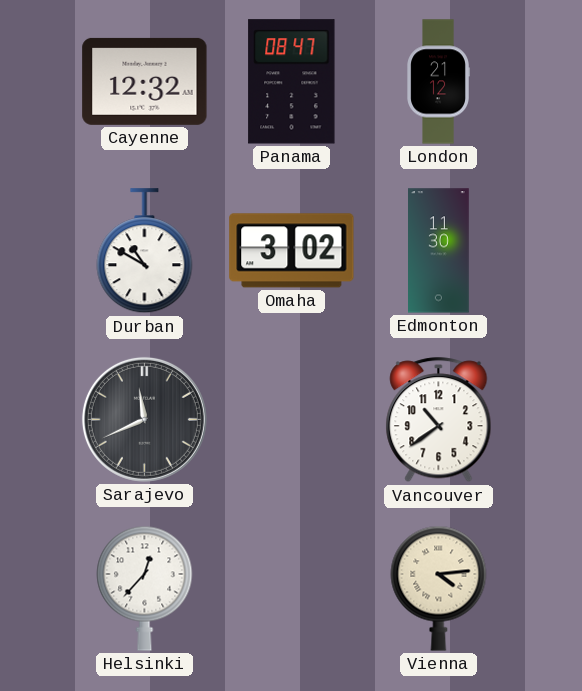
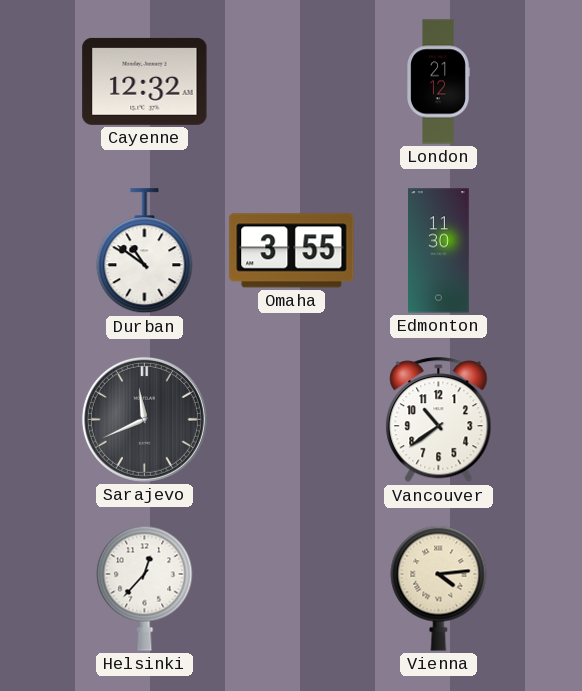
Panama: 08:47 -> none
Durban: 10:50 -> 10:51
Omaha: 3:02 -> 3:55
